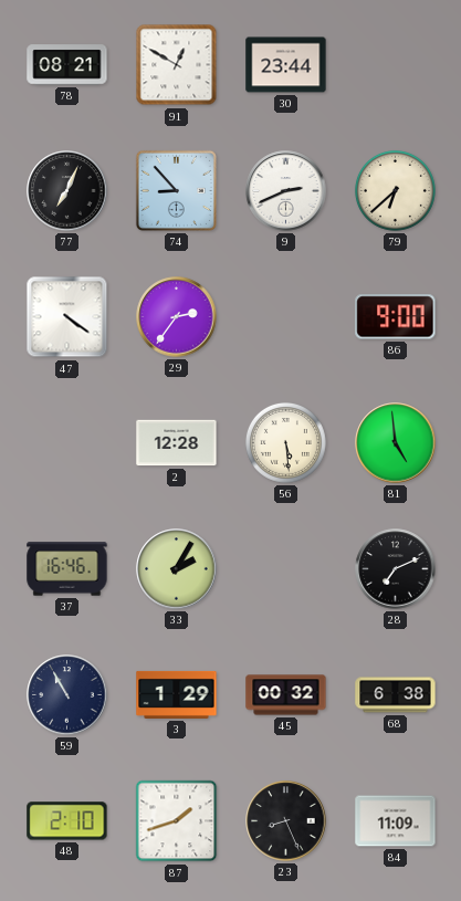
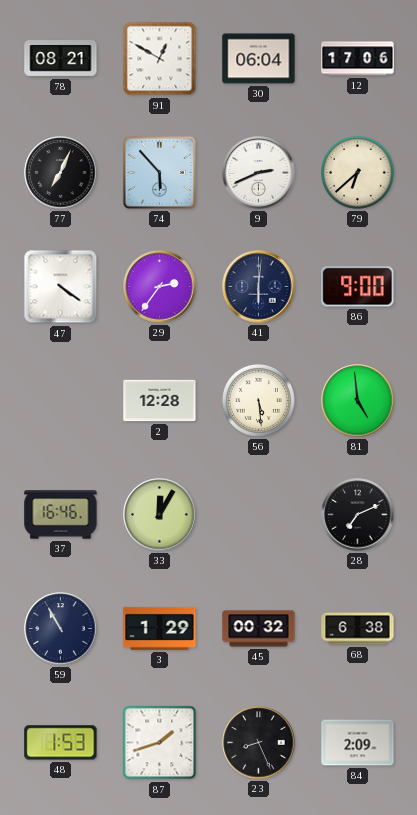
30: 23:44 -> 06:04
12: none -> 17:06
74: 8:53 -> 5:53
41: none -> 6:01
33: 2:05 -> 12:05
48: 2:10 -> 1:53
84: 11:09 -> 2:09
